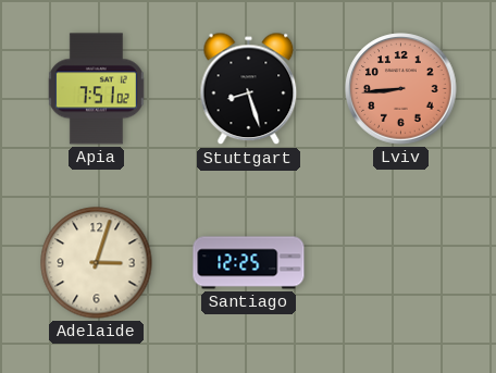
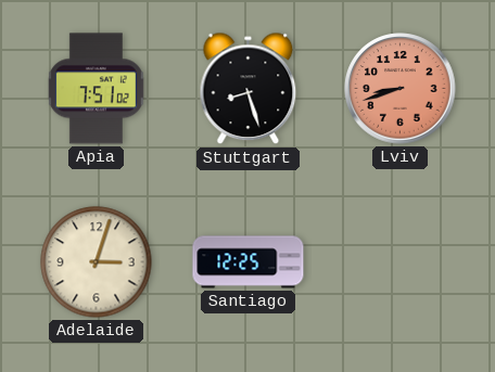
Lviv: 8:44 -> 8:42
